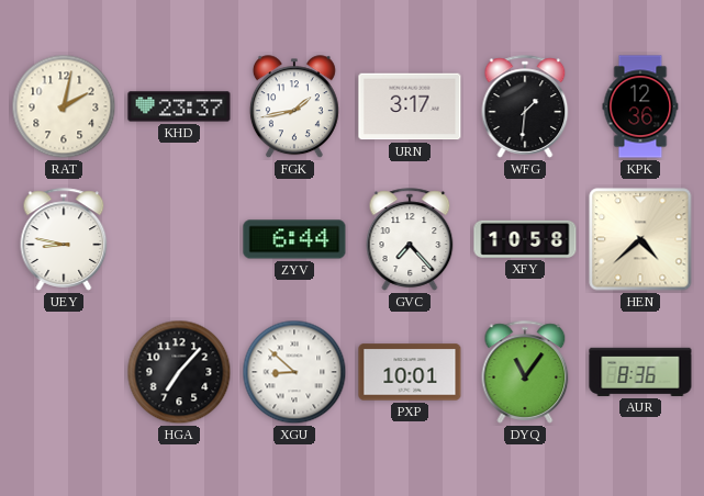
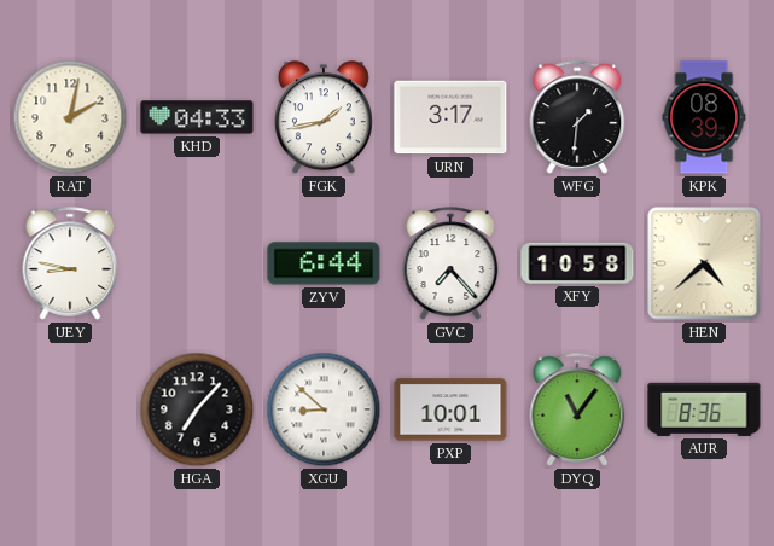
KHD: 23:37 -> 04:33
KPK: 12:36 -> 08:39
